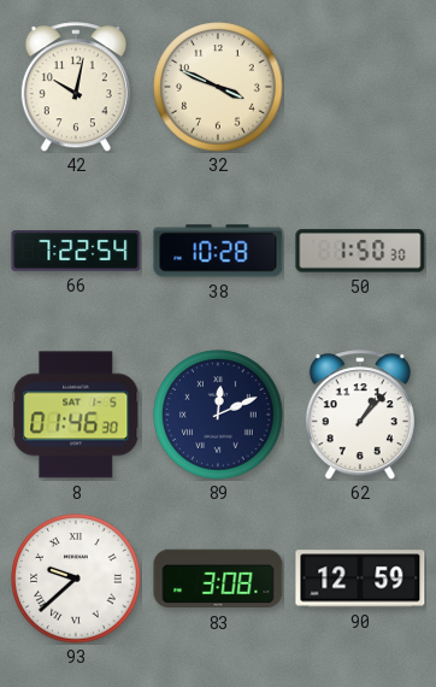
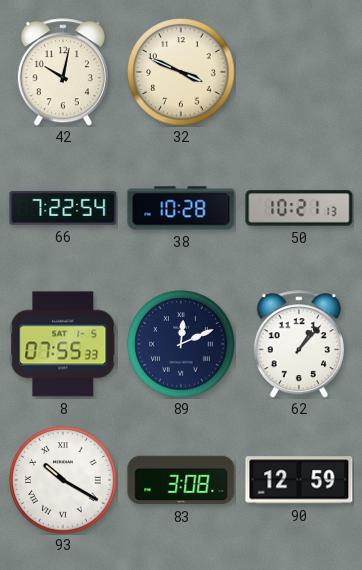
50: 1:50 -> 10:21
8: 01:46 -> 07:55
93: 9:38 -> 10:20
